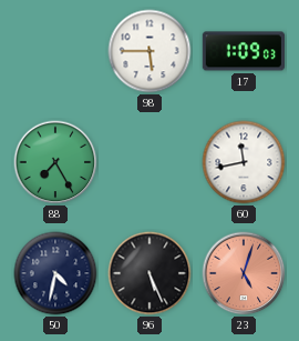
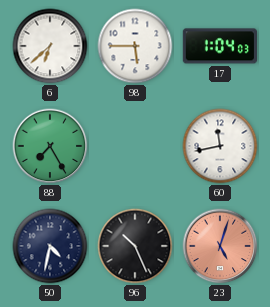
6: none -> 6:38
17: 1:09 -> 1:04
96: 5:26 -> 10:26
